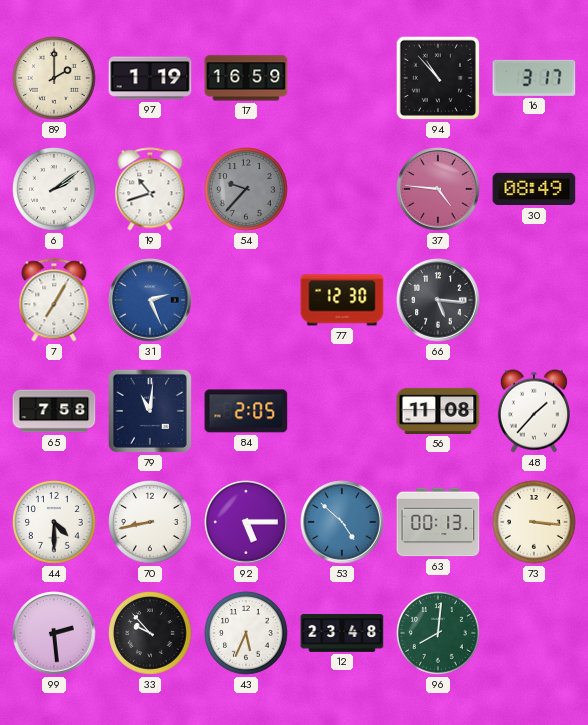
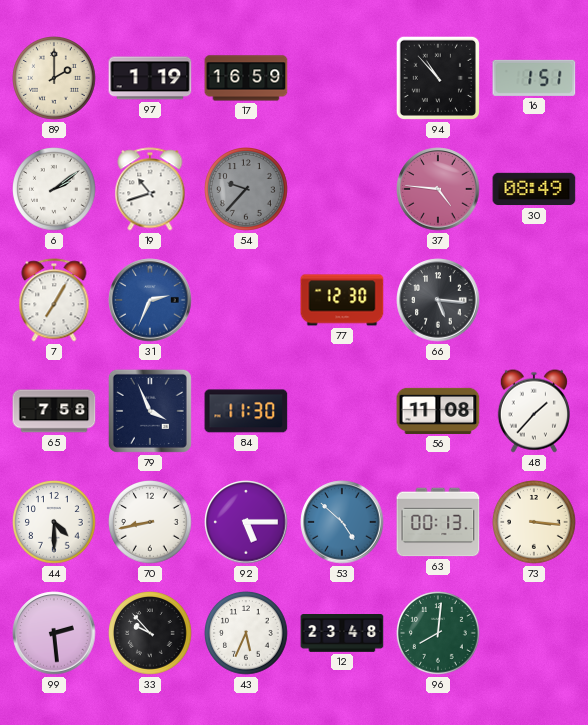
16: 3:17 -> 1:51
31: 2:26 -> 2:34
79: 11:01 -> 3:56
84: 2:05 -> 11:30
